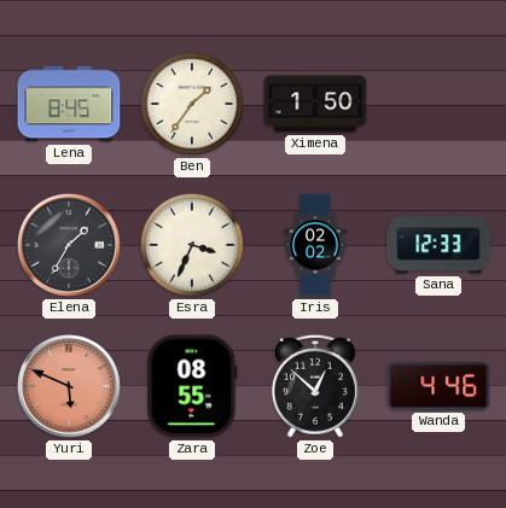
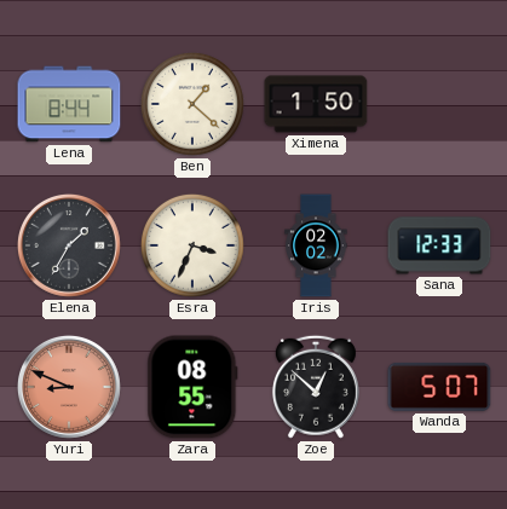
Lena: 8:45 -> 8:44
Ben: 1:36 -> 1:22
Yuri: 5:49 -> 8:49
Wanda: 4:46 -> 5:07
